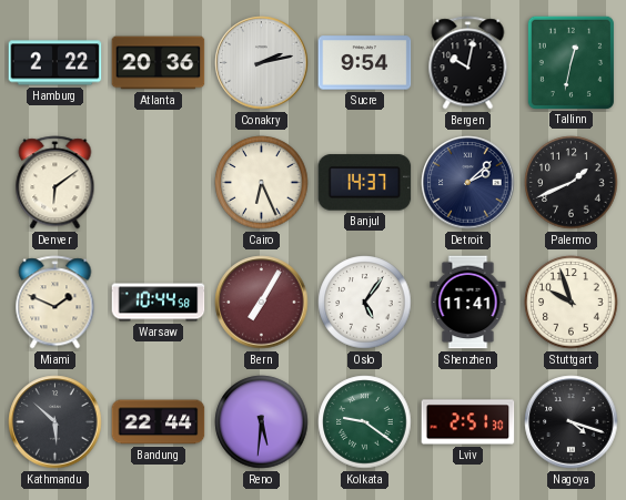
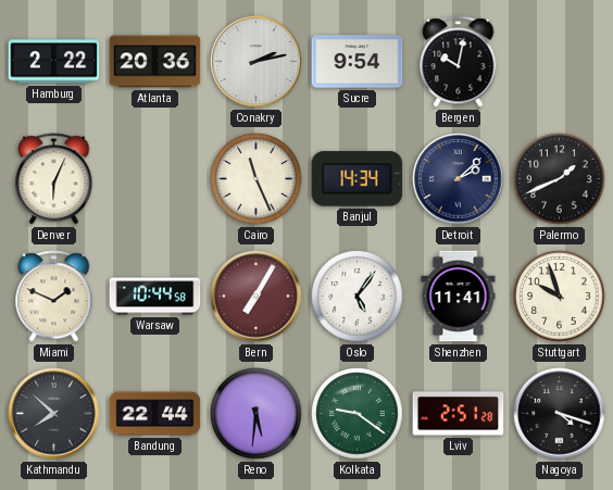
Tallinn: 12:32 -> none
Denver: 6:09 -> 6:04
Cairo: 6:26 -> 11:26
Banjul: 14:37 -> 14:34
Kathmandu: 5:52 -> 7:52
Lviv: 2:51:30 -> 2:51:28
